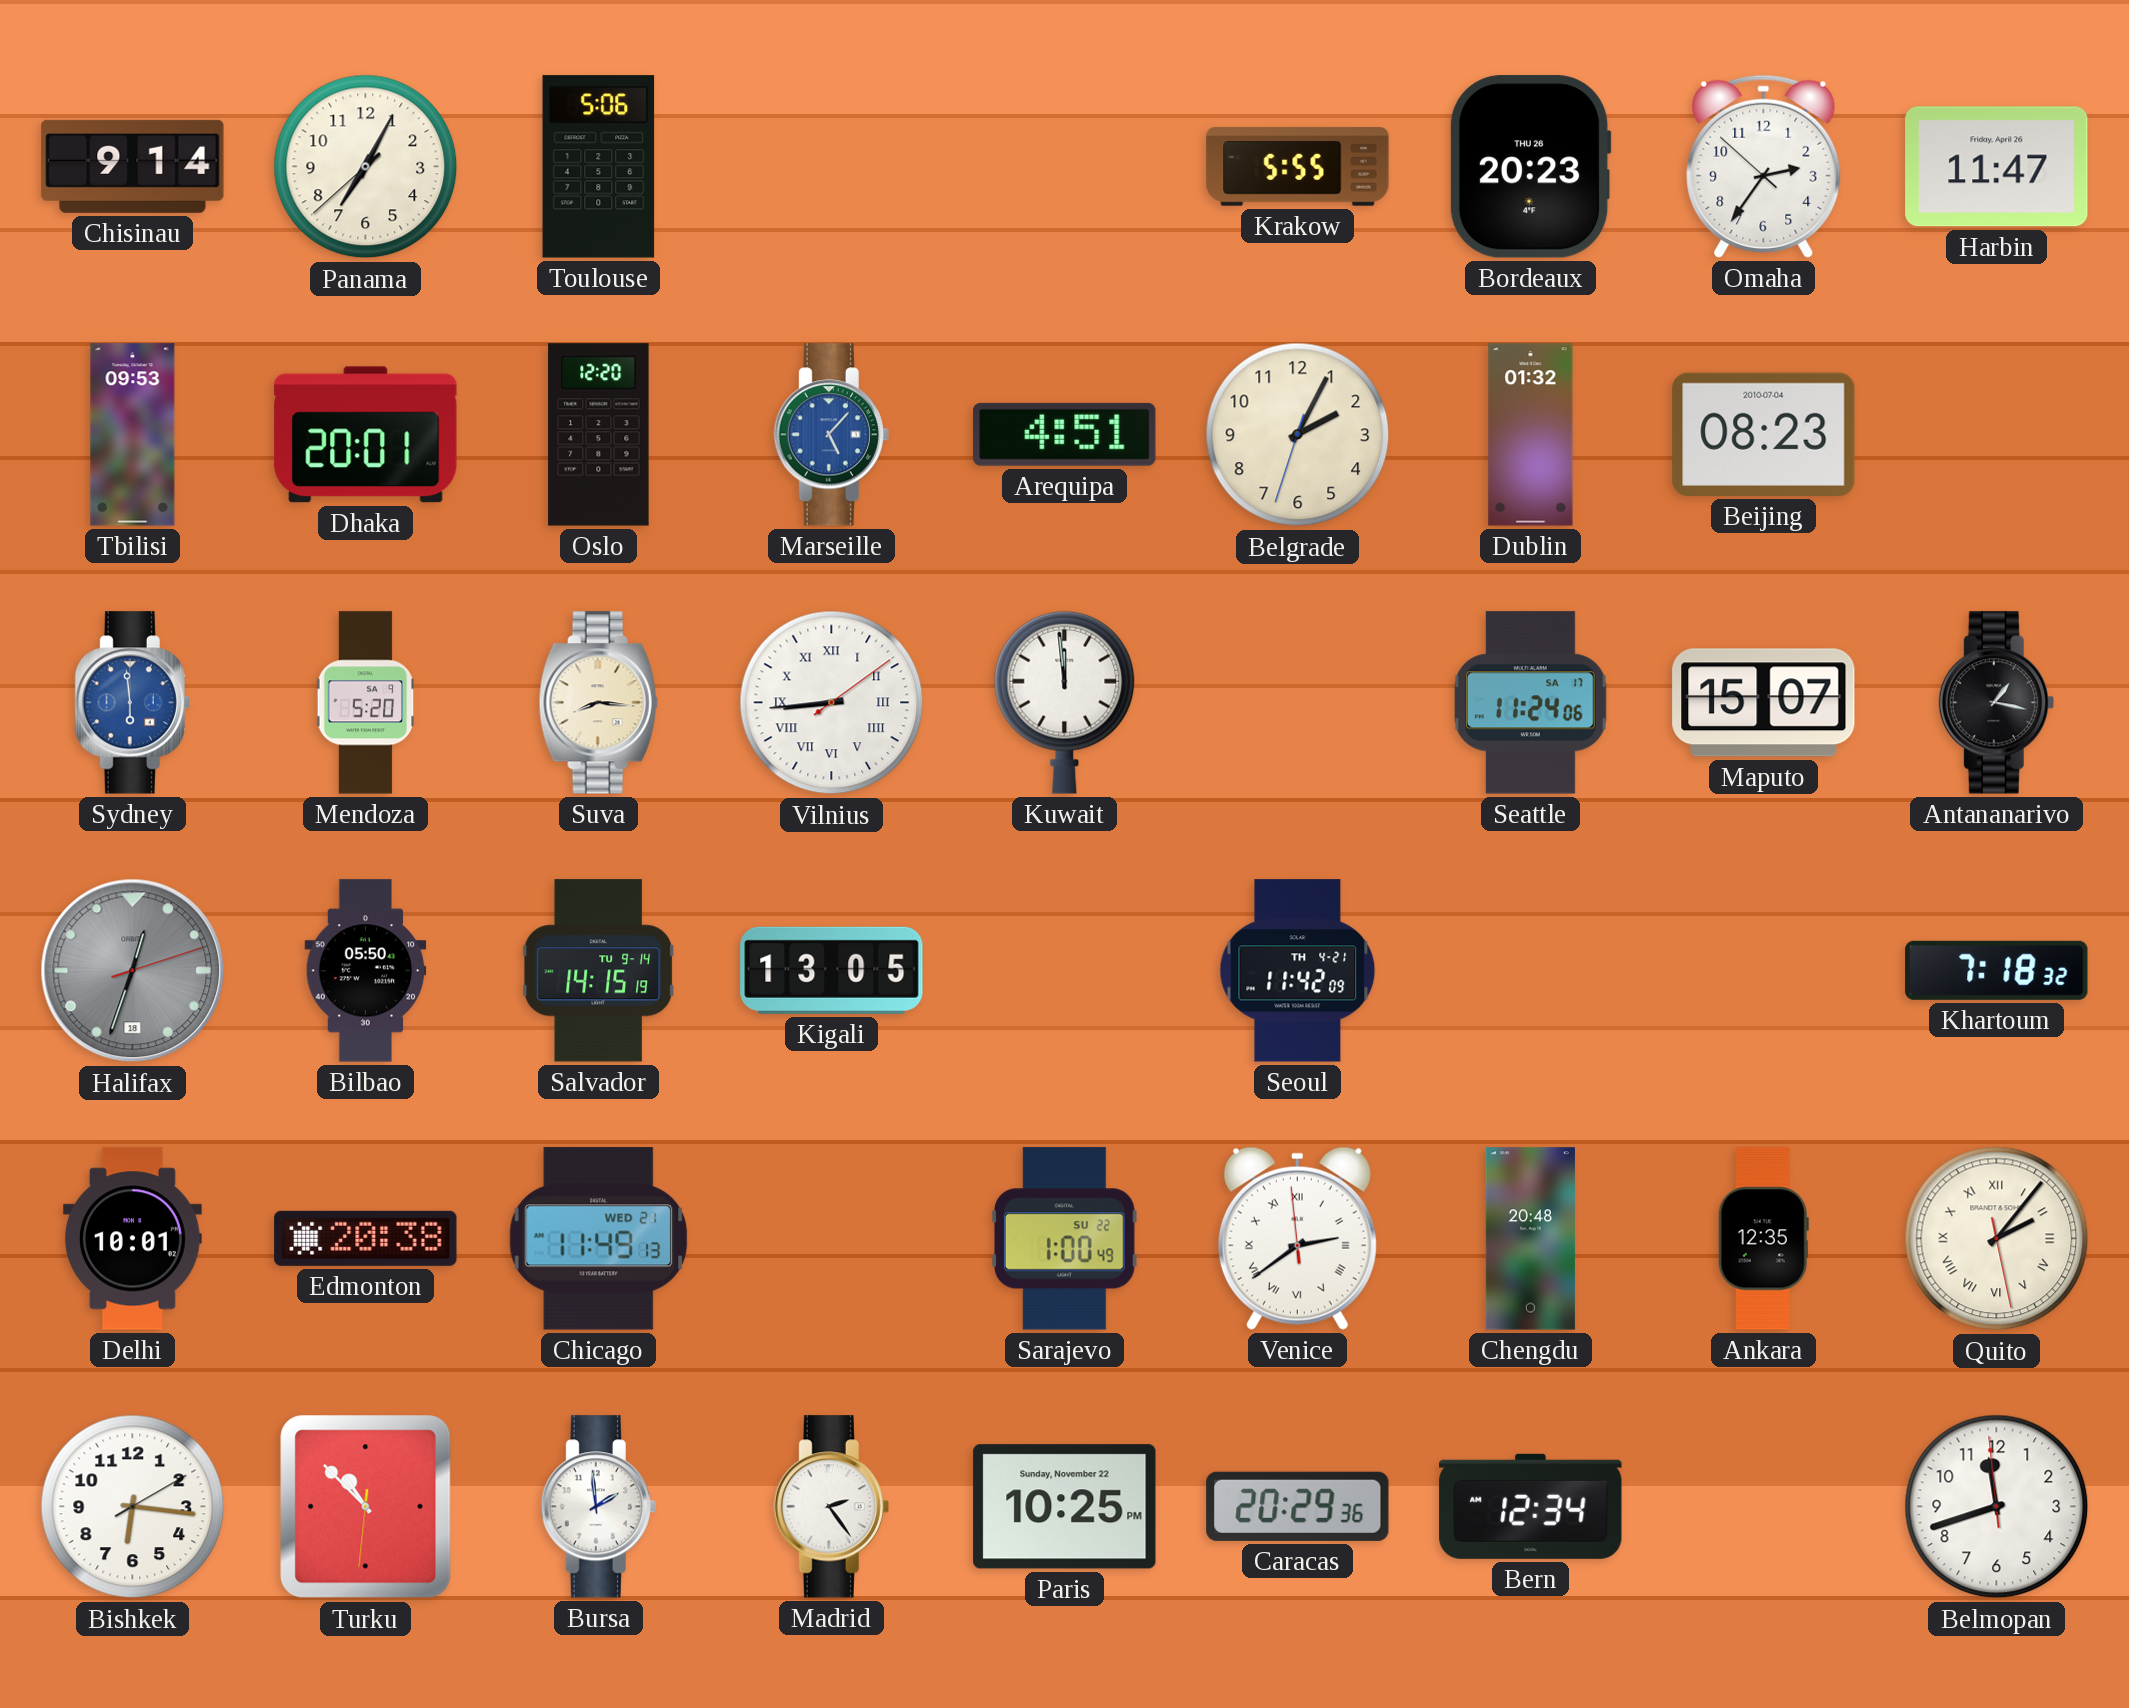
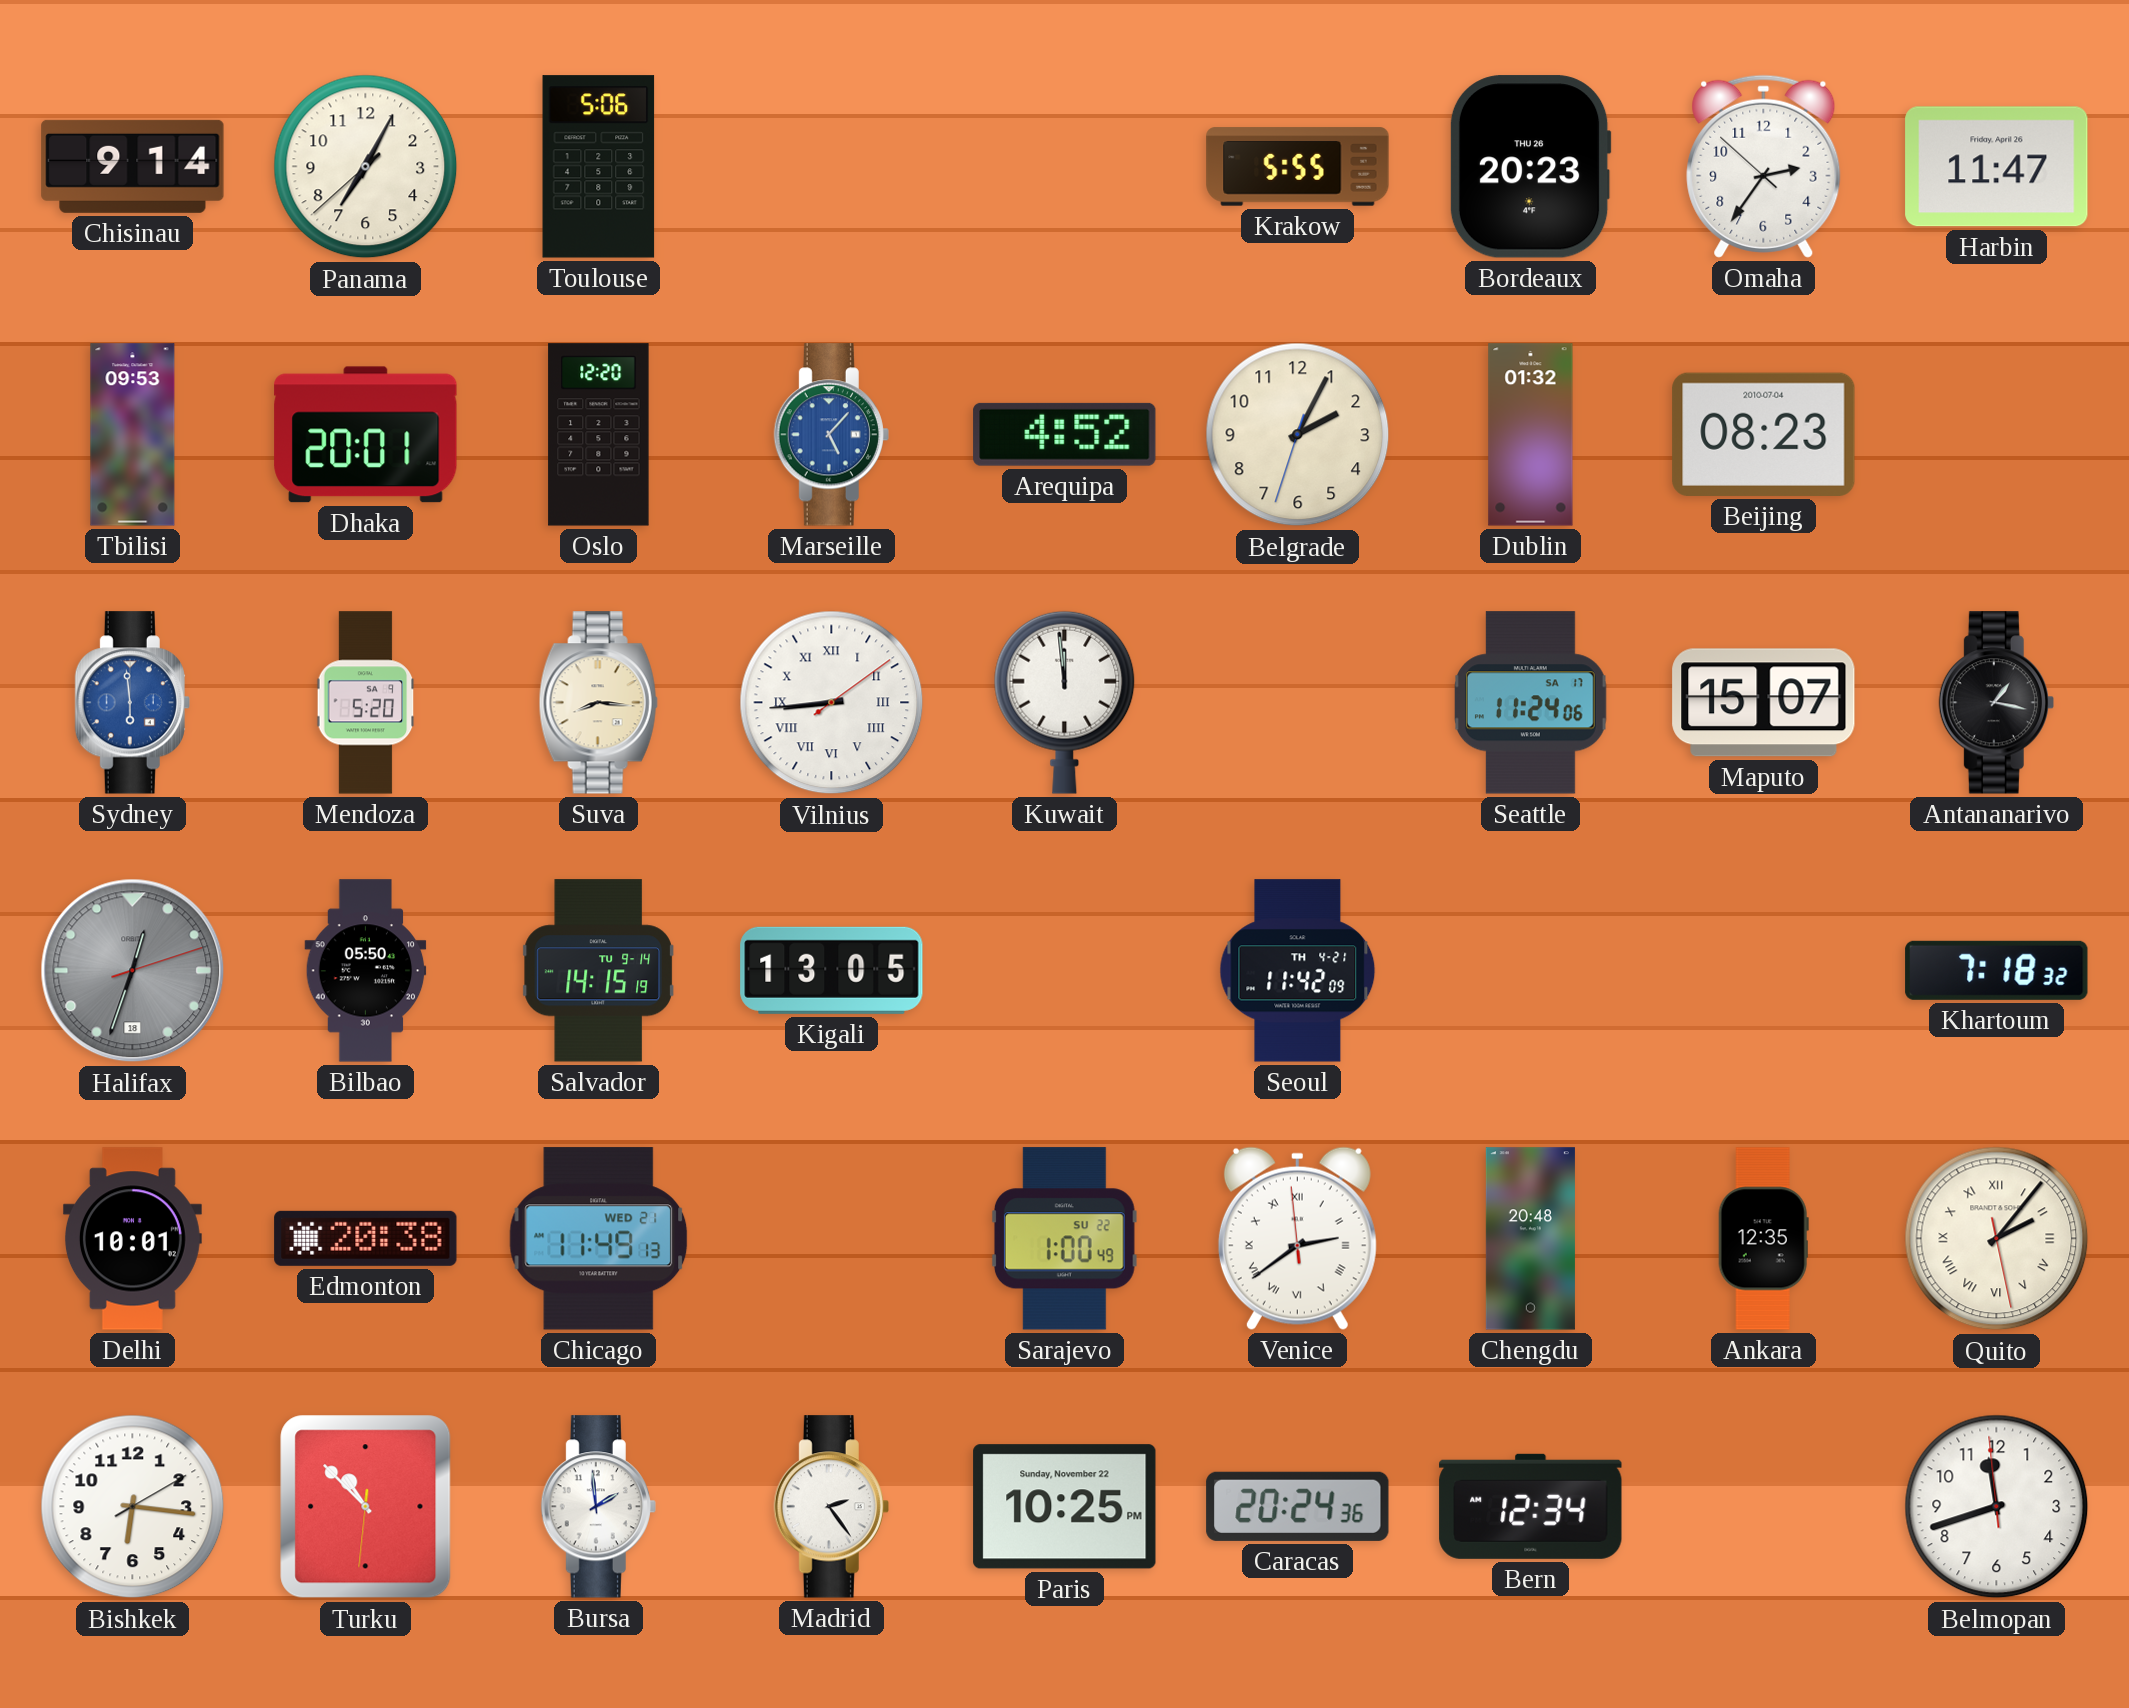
Arequipa: 4:51 -> 4:52
Caracas: 20:29 -> 20:24
